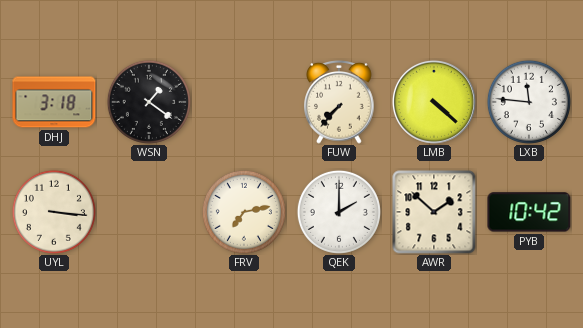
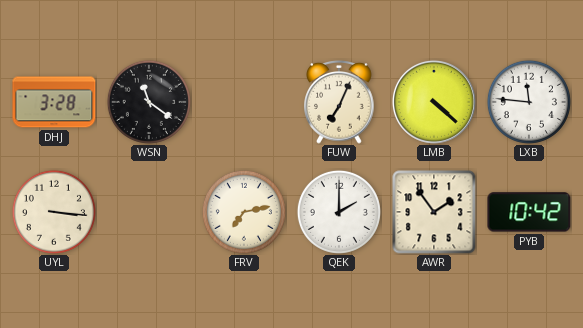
DHJ: 3:18 -> 3:28
WSN: 1:21 -> 11:21
FUW: 7:37 -> 7:04
AWR: 1:52 -> 1:54
